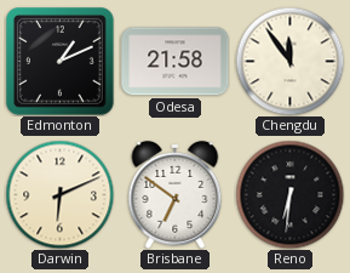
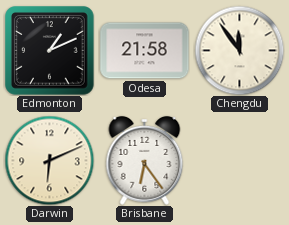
Brisbane: 6:51 -> 6:24
Reno: 6:31 -> none
